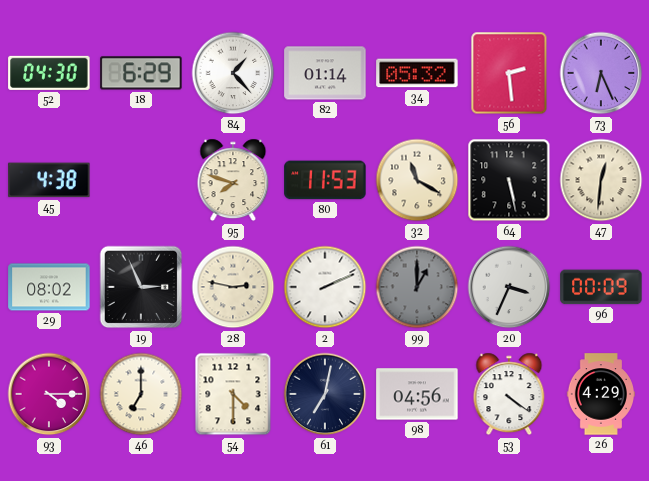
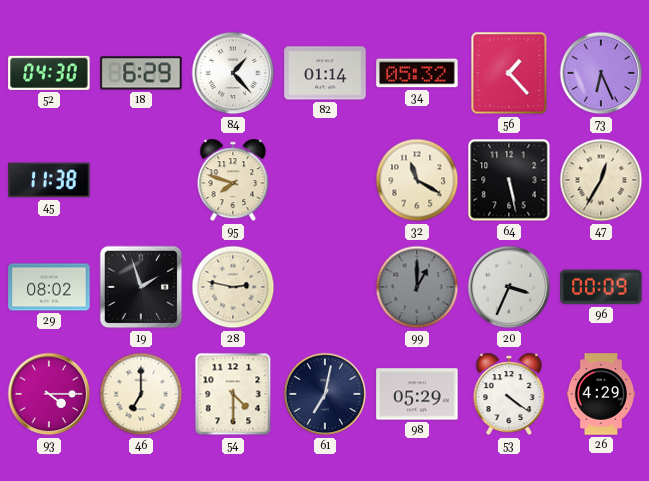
56: 2:29 -> 1:23
45: 4:38 -> 11:38
80: 11:53 -> none
47: 12:31 -> 12:35
19: 2:56 -> 1:57
2: 2:11 -> none
98: 04:56 -> 05:29
